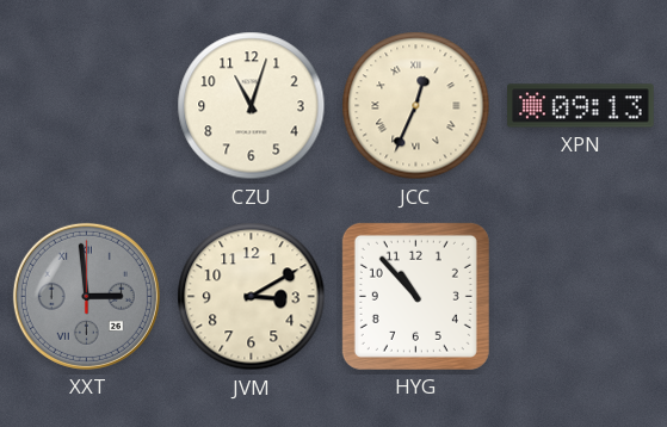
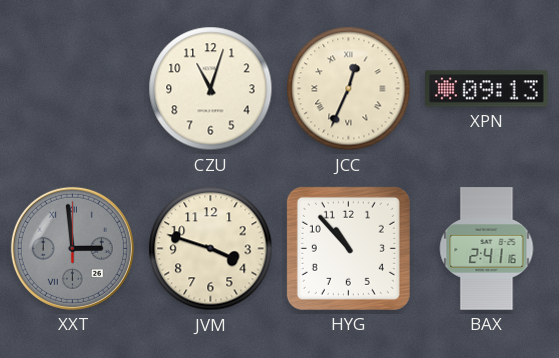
JVM: 3:10 -> 3:48
BAX: none -> 2:41
